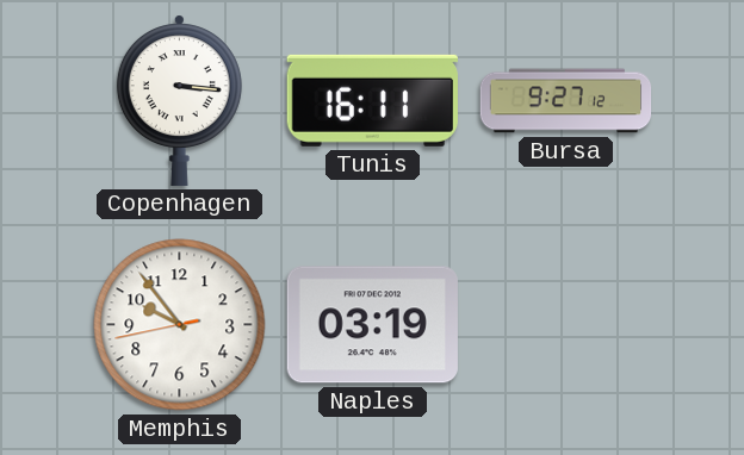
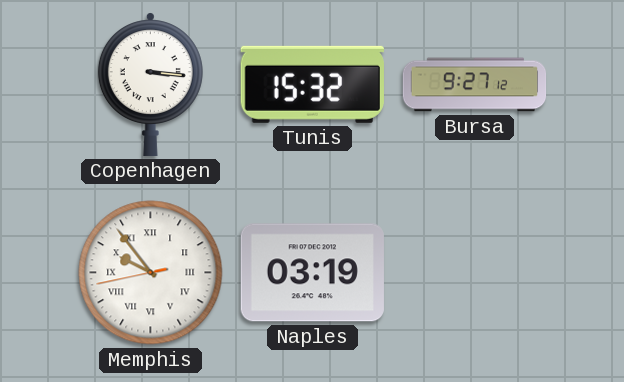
Tunis: 16:11 -> 15:32
Memphis numerals: Arabic -> Roman
